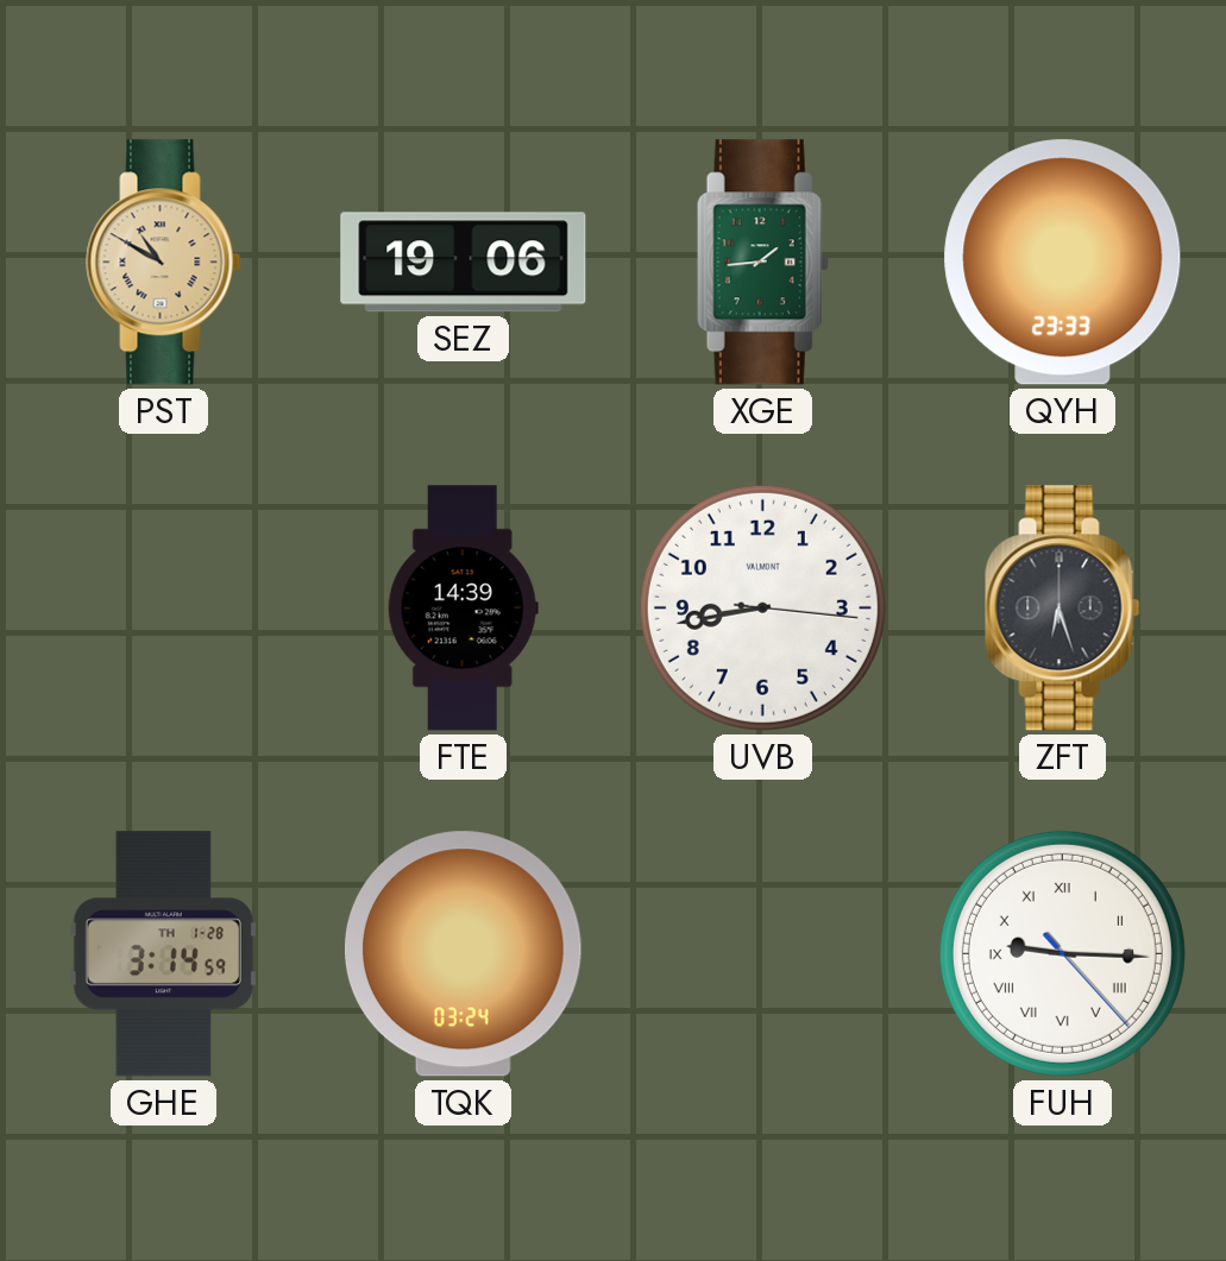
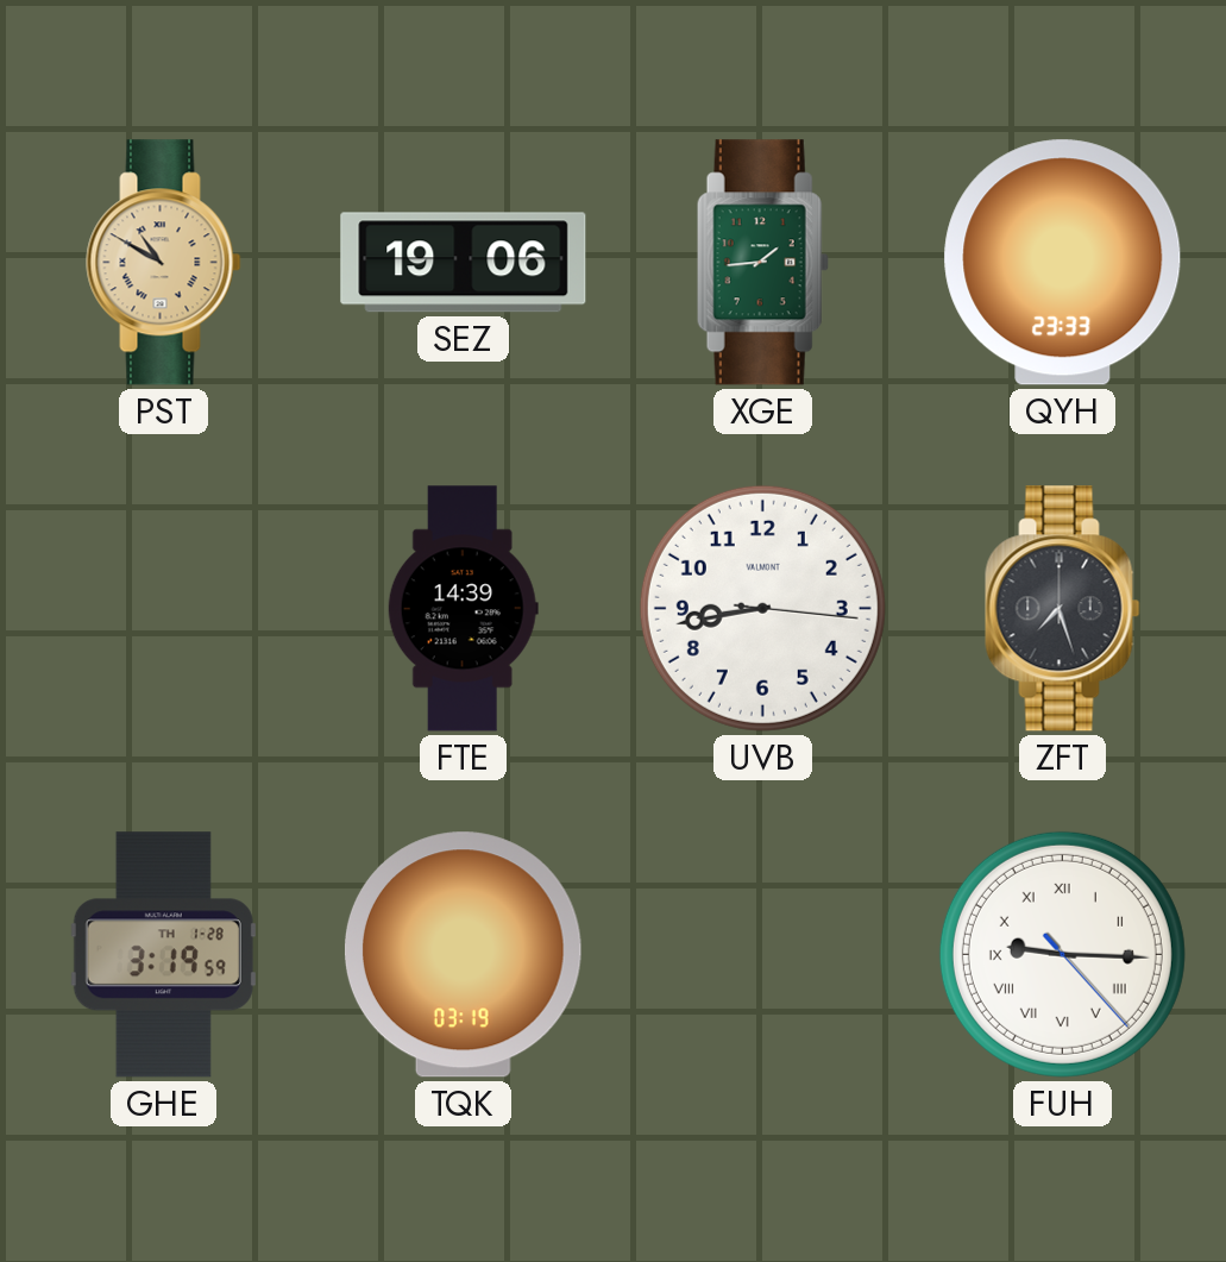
ZFT: 6:27 -> 7:27
GHE: 3:14 -> 3:19
TQK: 03:24 -> 03:19
